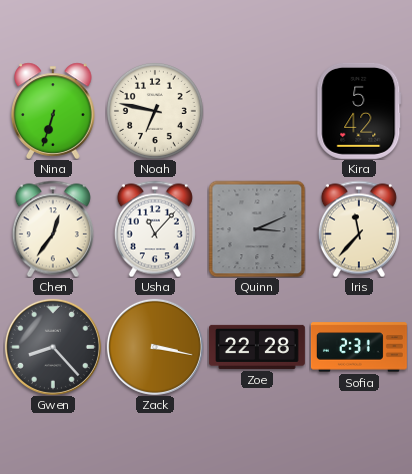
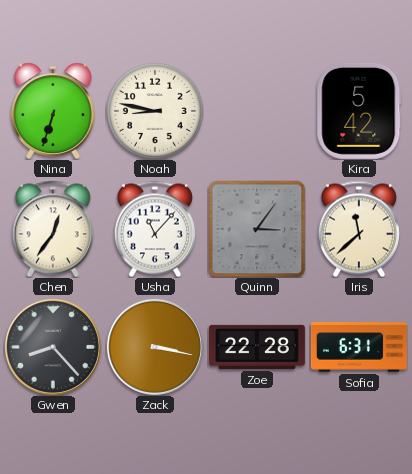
Noah: 6:47 -> 8:47
Quinn: 3:11 -> 3:06
Iris: 11:37 -> 11:38
Sofia: 2:31 -> 6:31
